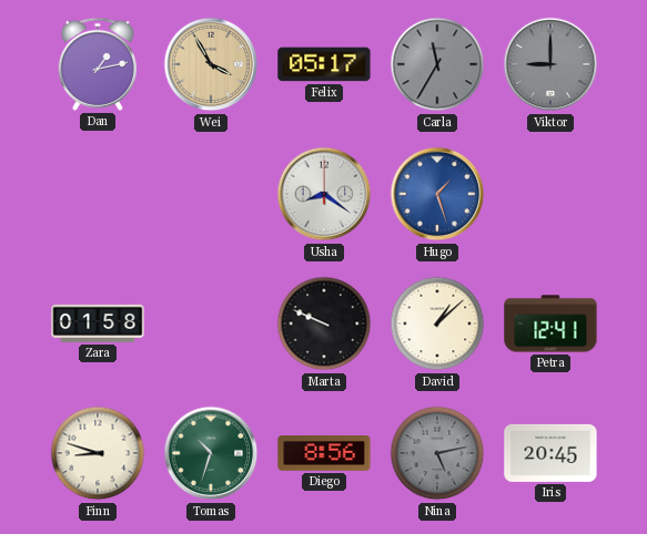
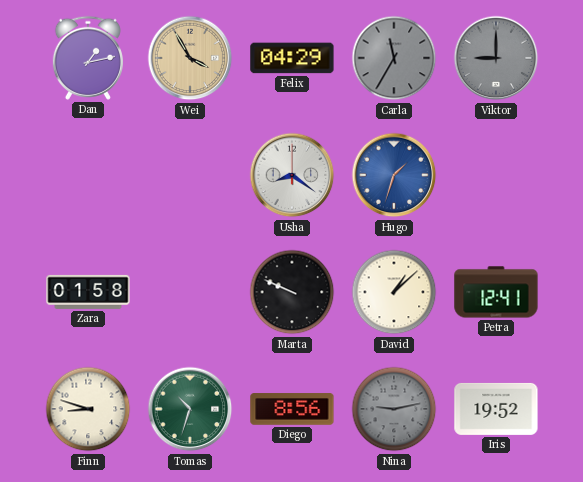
Felix: 05:17 -> 04:29
Hugo: 1:27 -> 1:33
Nina: 5:13 -> 9:13
Iris: 20:45 -> 19:52
